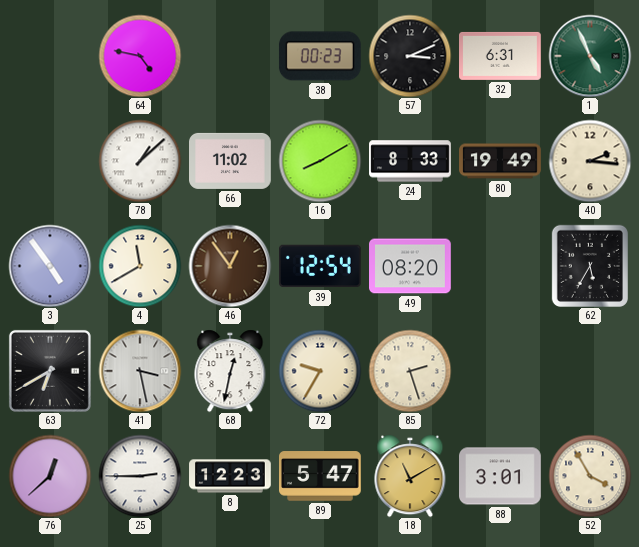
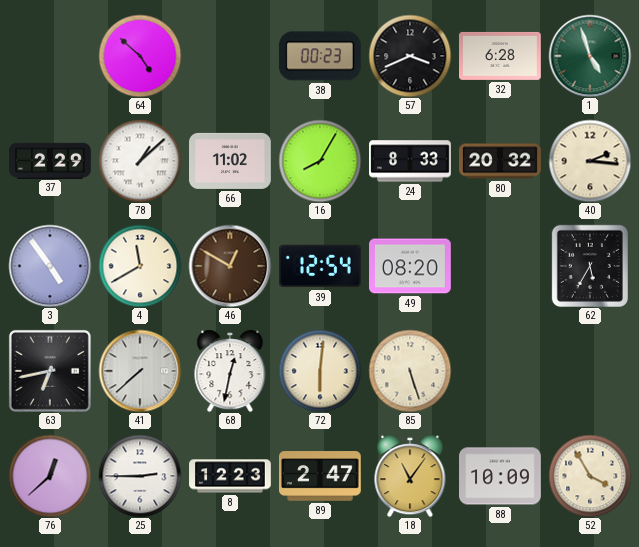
64: 4:47 -> 4:52
57: 3:11 -> 3:41
32: 6:31 -> 6:28
1: 4:56 -> 4:57
37: none -> 2:29
16: 8:10 -> 8:05
80: 19:49 -> 20:32
46: 12:54 -> 12:50
63: 6:40 -> 6:43
41: 3:28 -> 7:38
72: 9:35 -> 6:01
85: 2:27 -> 5:27
89: 5:47 -> 2:47
18: 11:10 -> 11:06
88: 3:01 -> 10:09
